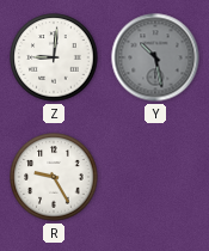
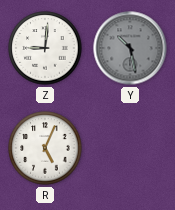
R: 9:25 -> 5:04
